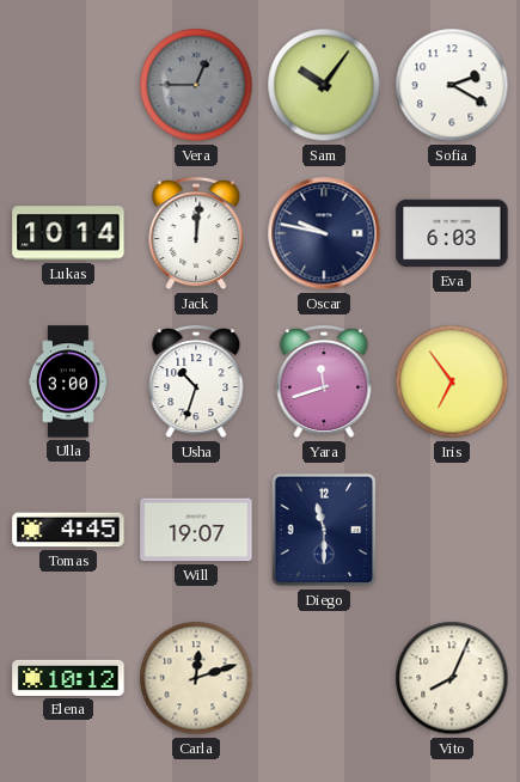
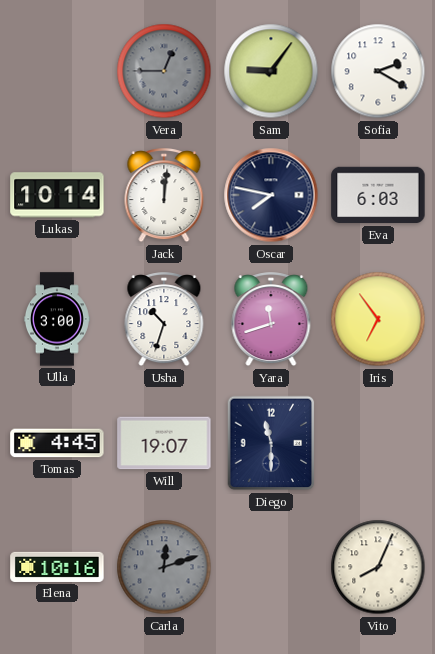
Sam: 10:06 -> 9:06
Oscar: 9:47 -> 7:47
Elena: 10:12 -> 10:16
Carla dial: cream -> grey
